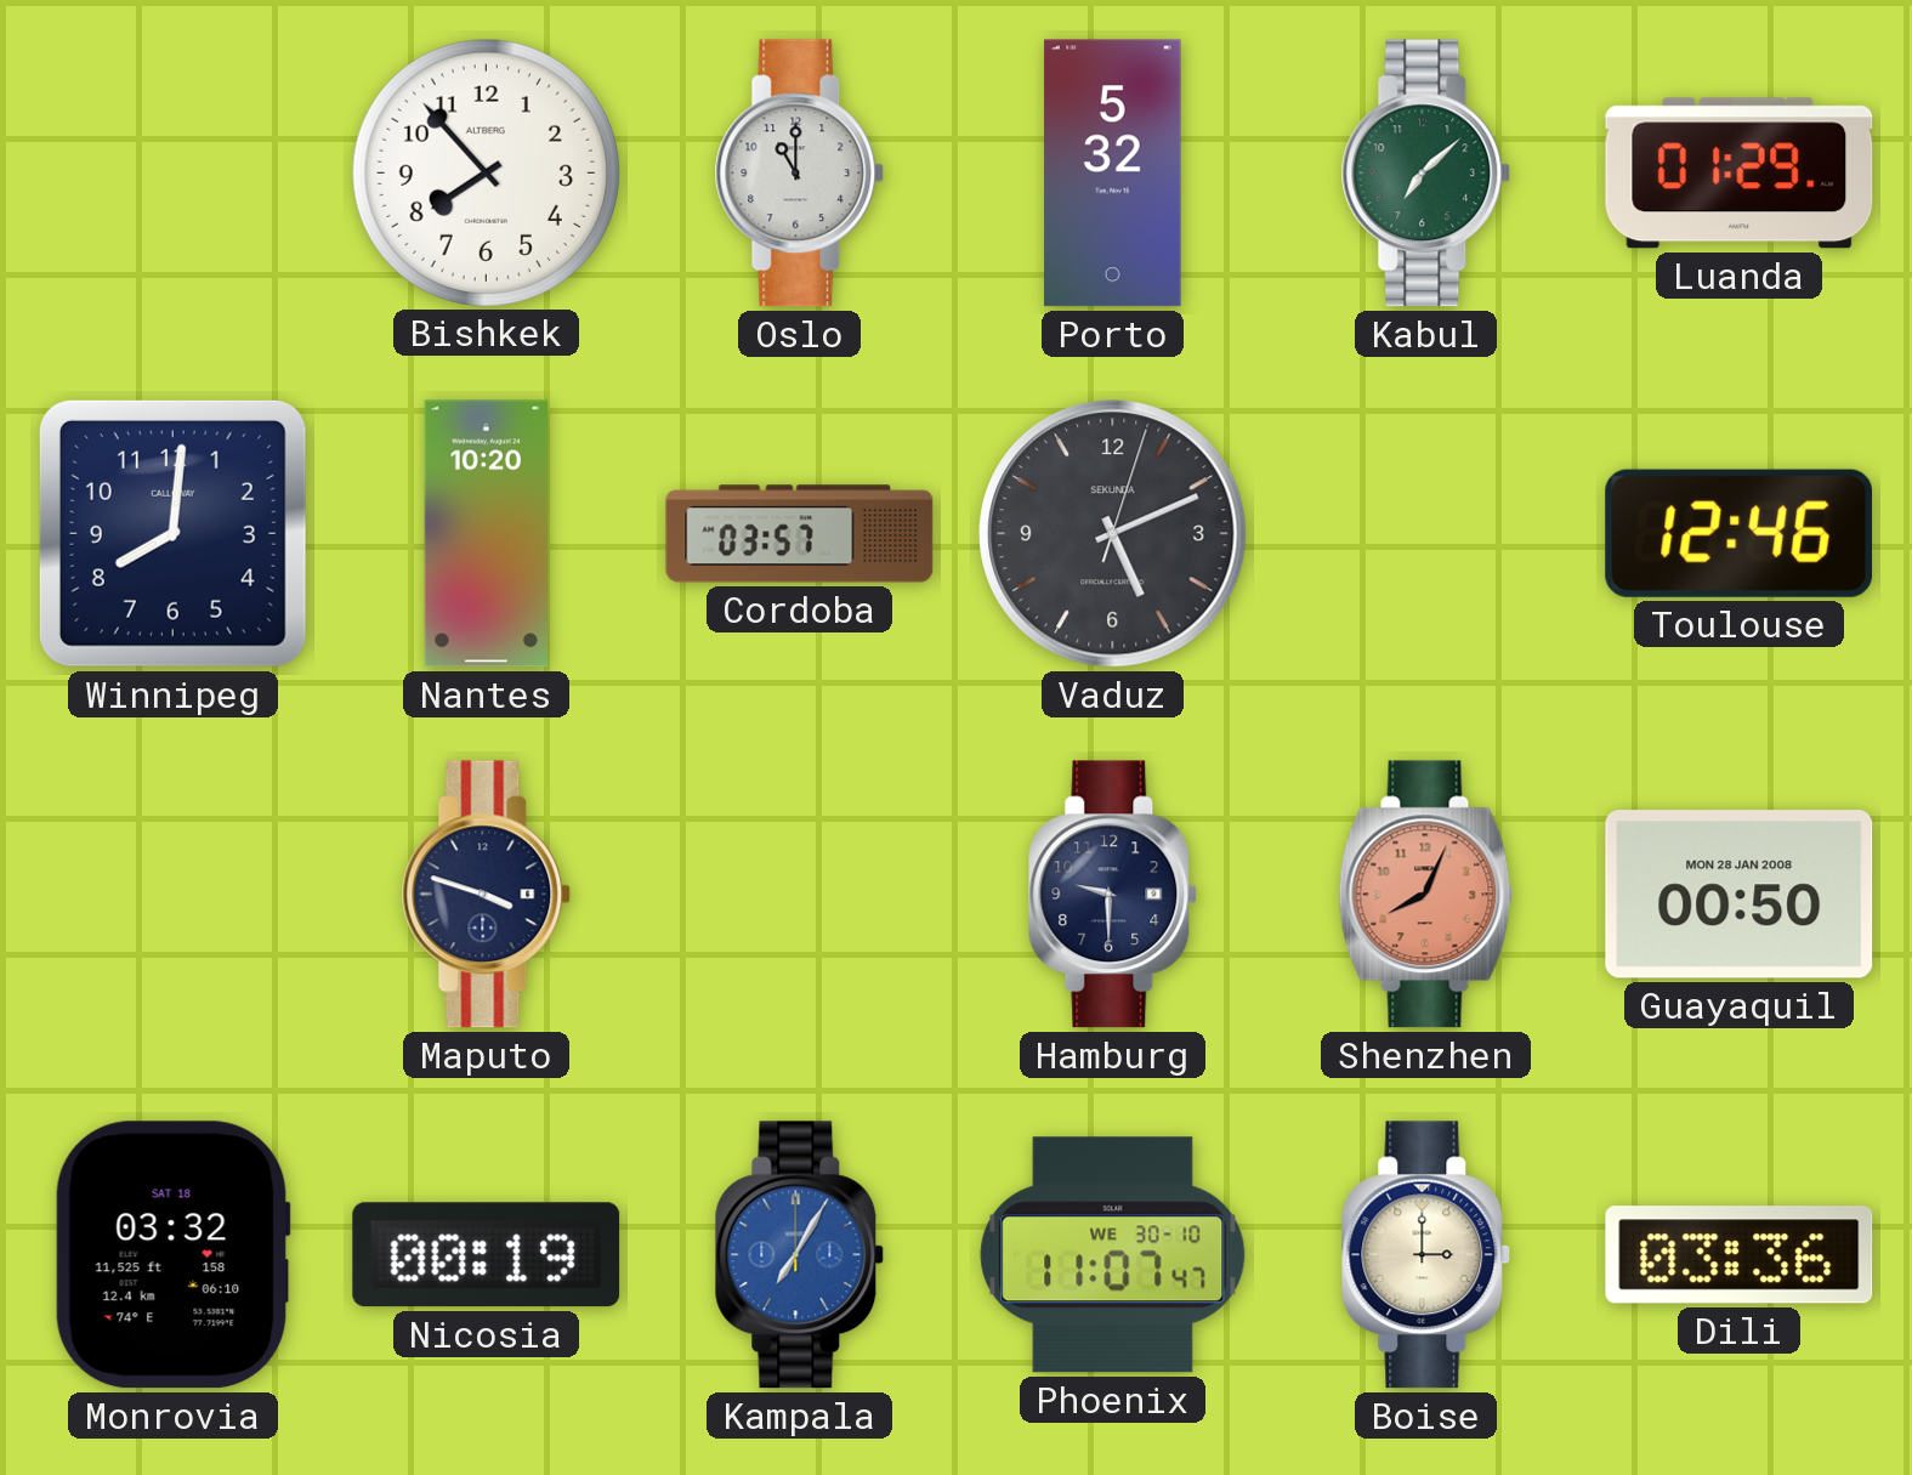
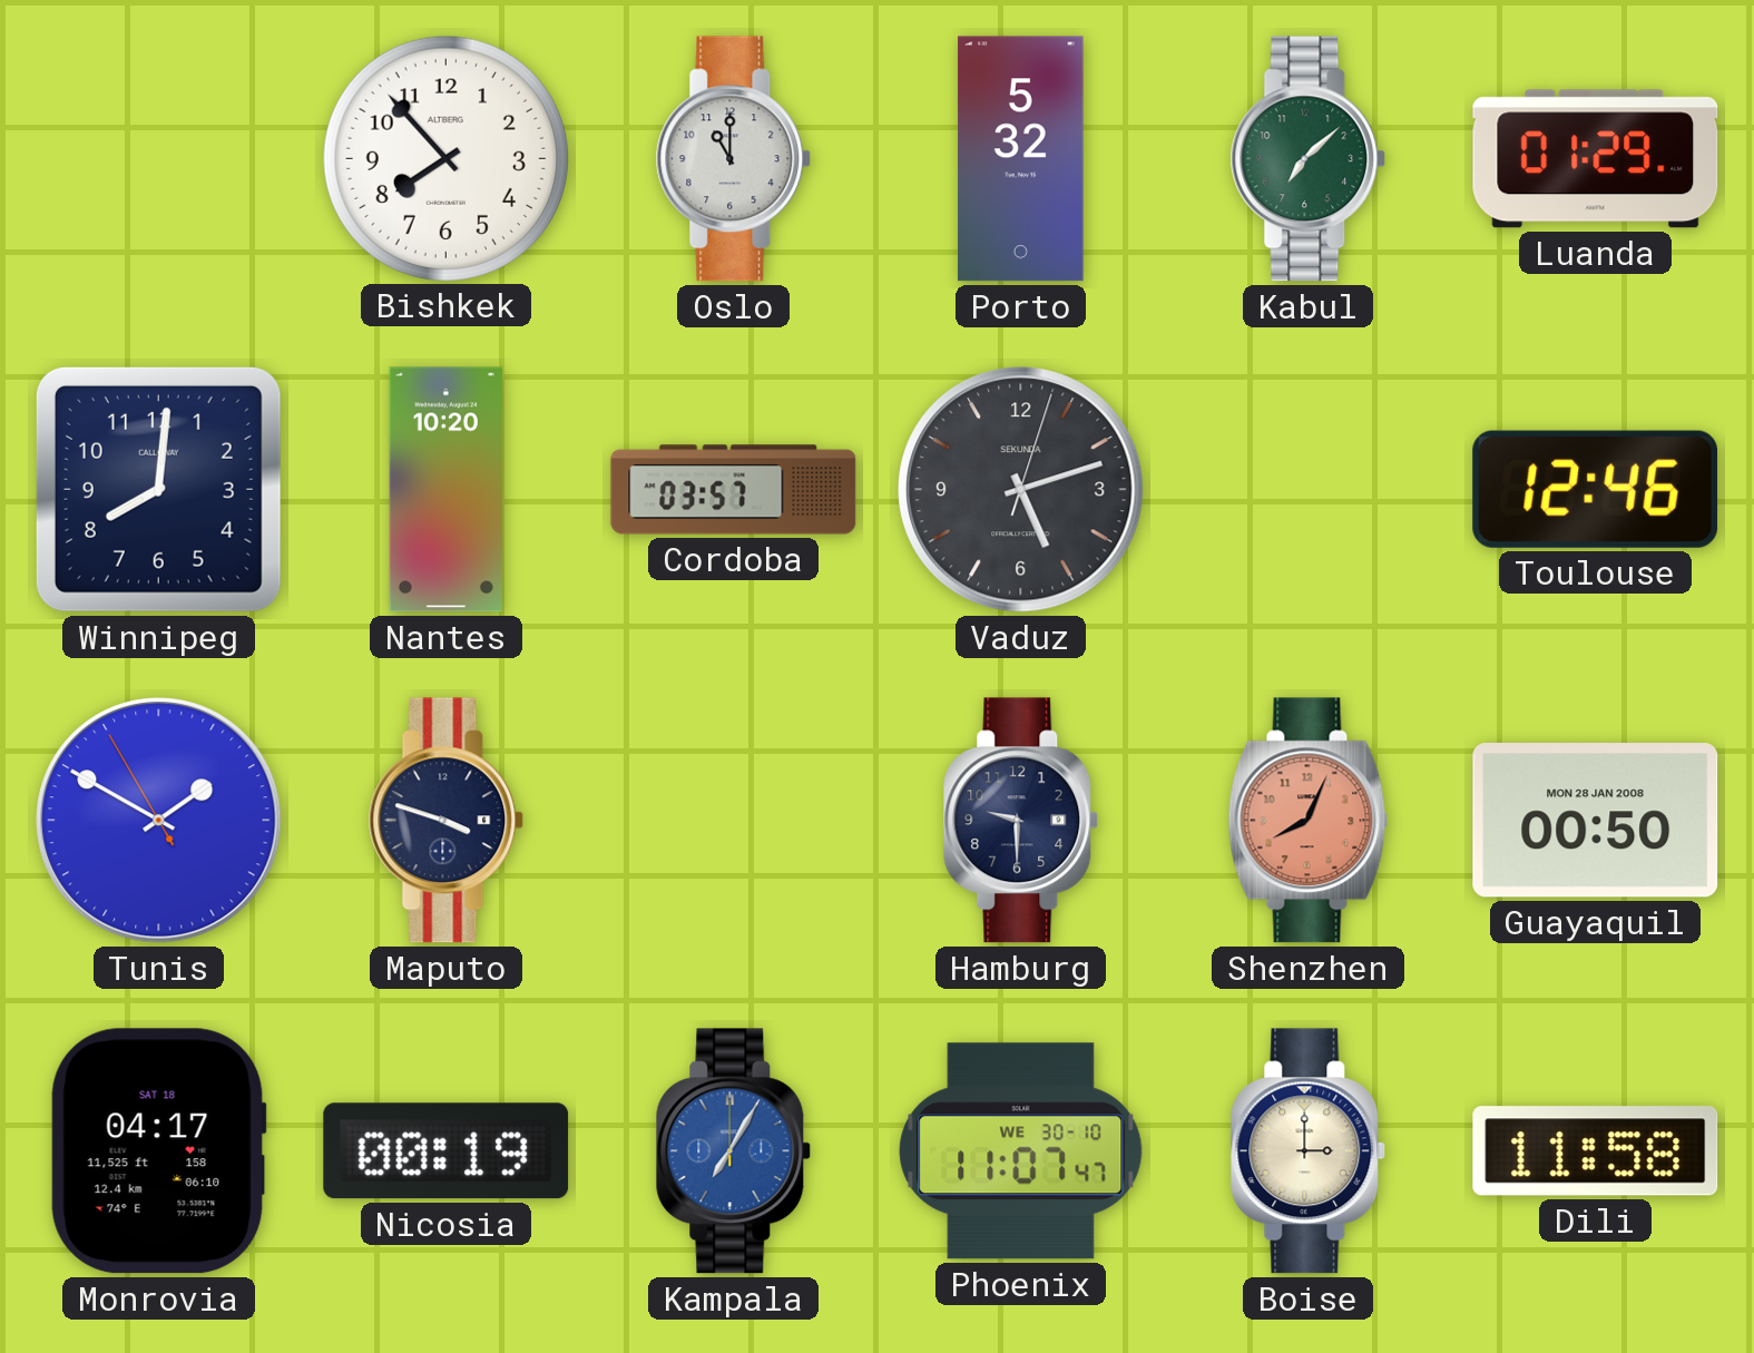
Vaduz: 5:11 -> 5:12
Tunis: none -> 1:49
Monrovia: 03:32 -> 04:17
Dili: 03:36 -> 11:58
